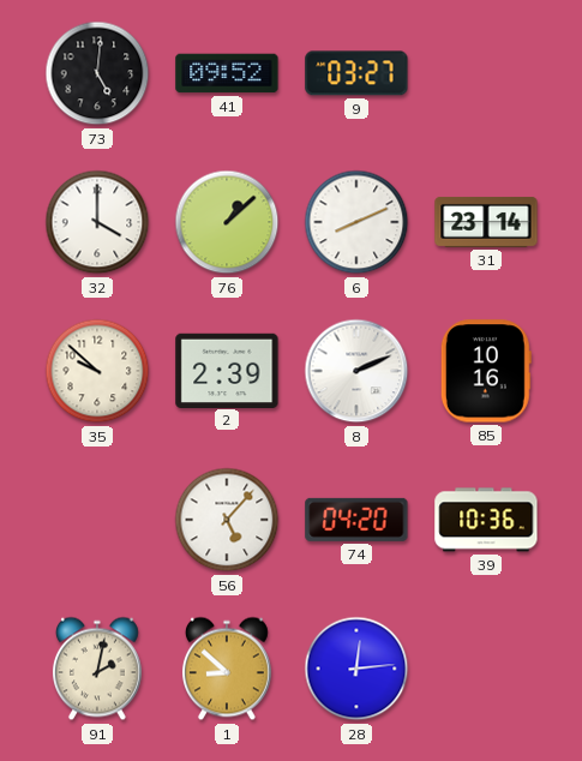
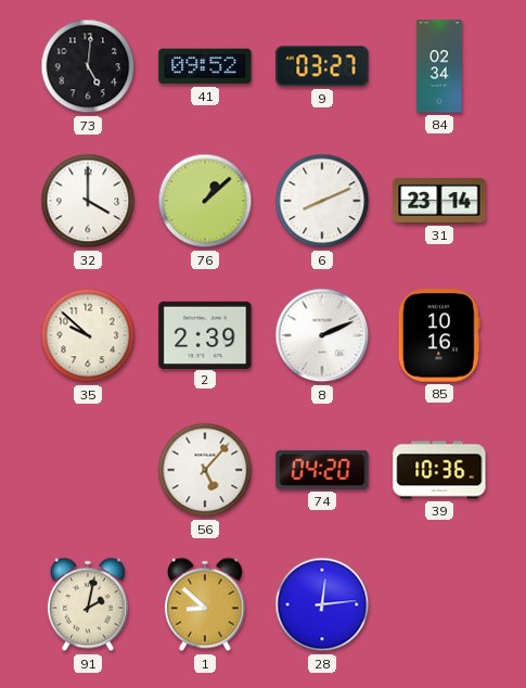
84: none -> 02:34
